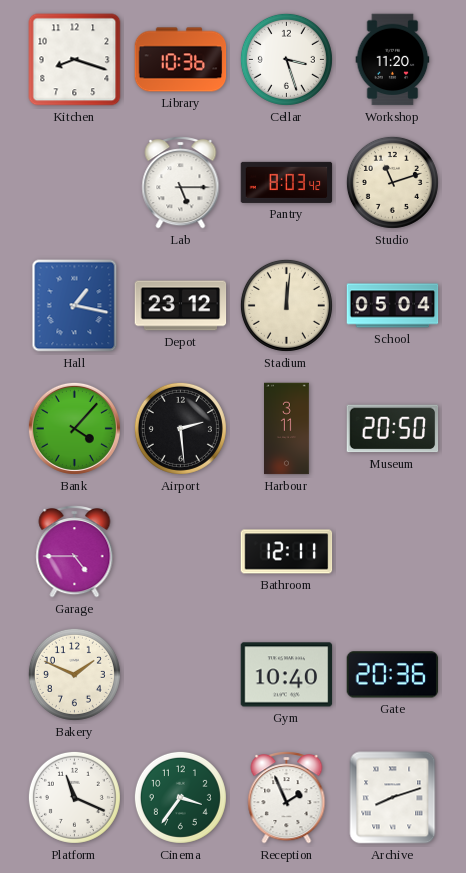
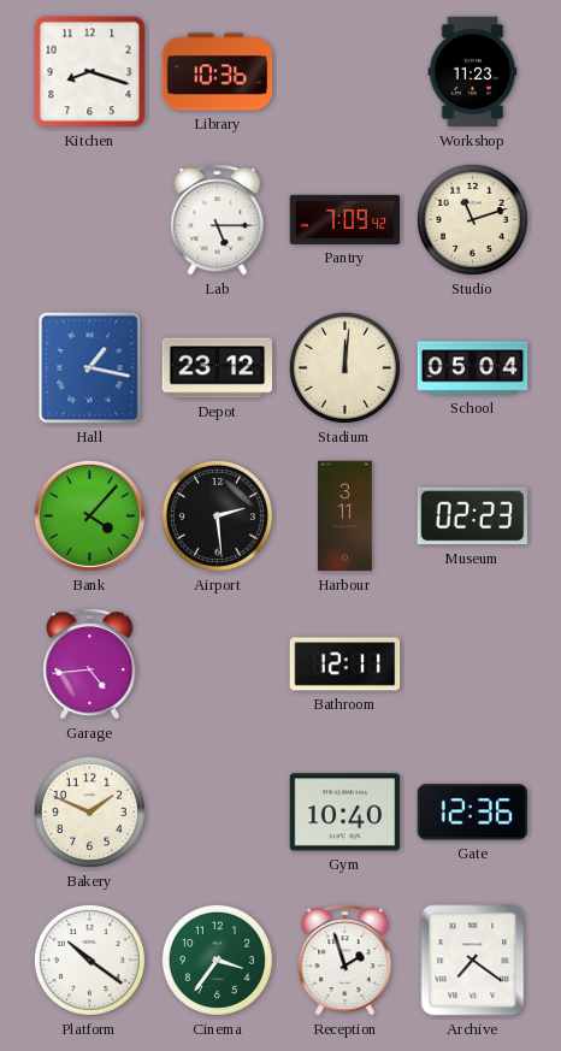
Cellar: 3:27 -> none
Workshop: 11:20 -> 11:23
Pantry: 8:03 -> 7:09
Museum: 20:50 -> 02:23
Garage: 4:45 -> 4:44
Gate: 20:36 -> 12:36
Platform: 11:19 -> 10:21
Reception: 1:56 -> 1:57
Archive: 8:12 -> 7:21
